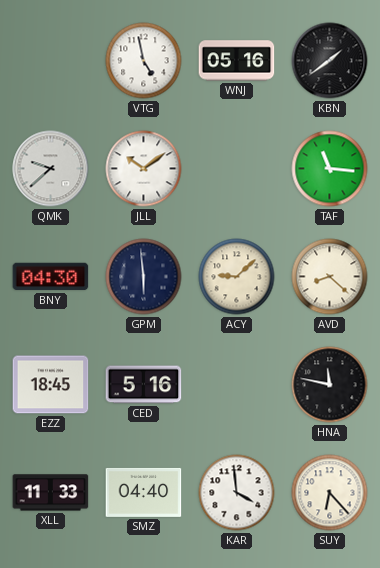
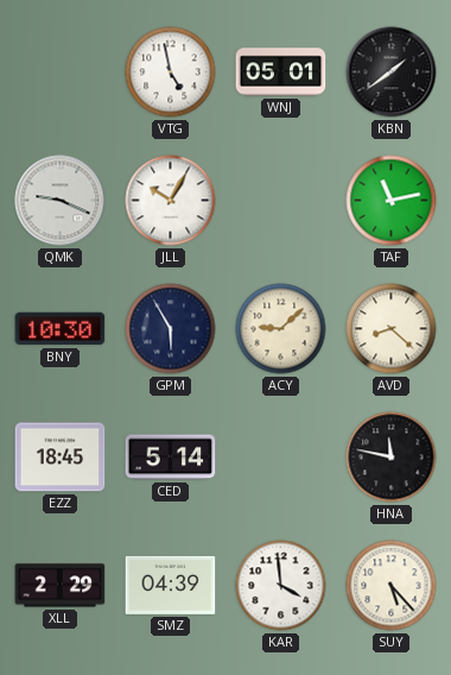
WNJ: 05:16 -> 05:01
QMK: 9:38 -> 9:19
JLL: 10:09 -> 10:05
TAF: 11:16 -> 11:13
BNY: 04:30 -> 10:30
GPM: 5:59 -> 5:55
CED: 5:16 -> 5:14
XLL: 11:33 -> 2:29
SMZ: 04:40 -> 04:39
SUY: 6:23 -> 5:23
